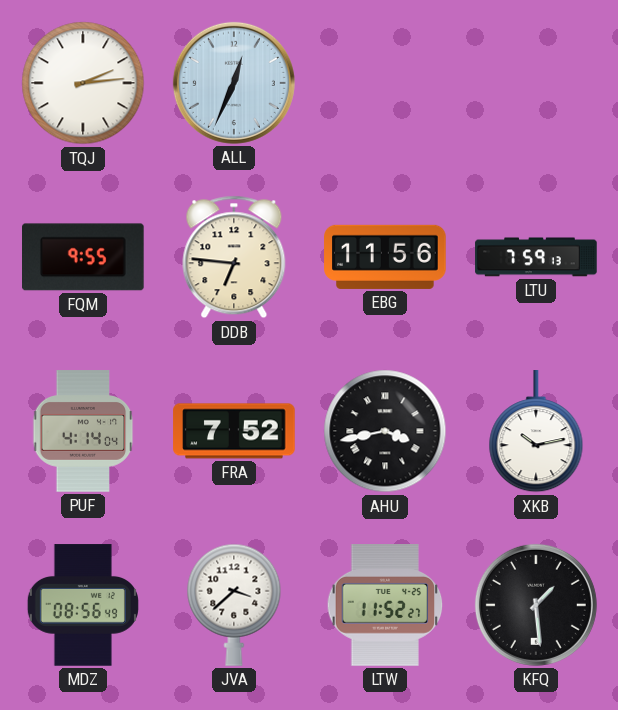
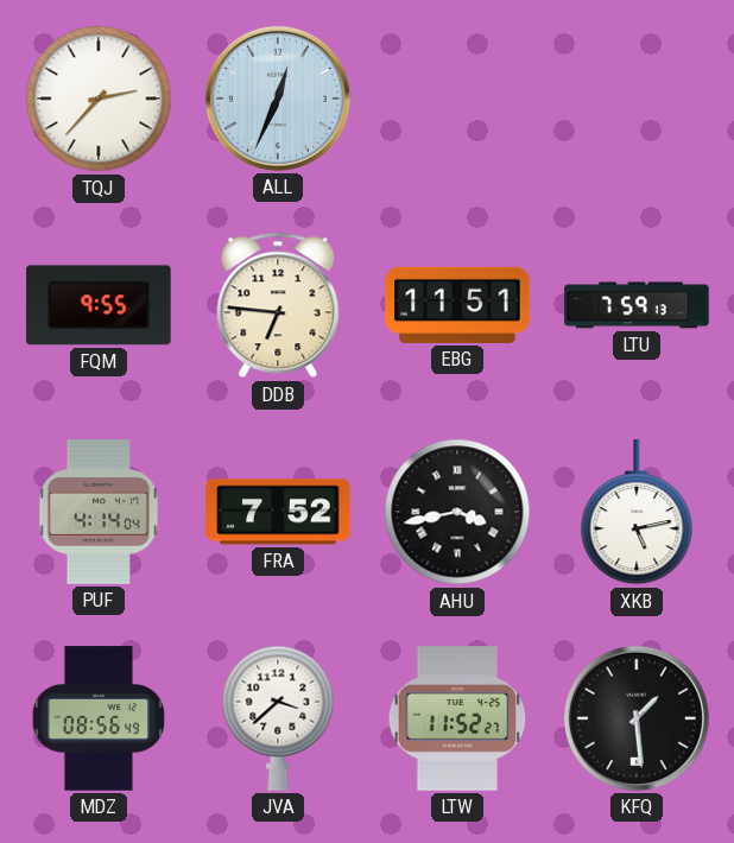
TQJ: 2:14 -> 2:37
EBG: 11:56 -> 11:51
XKB: 10:13 -> 5:13
